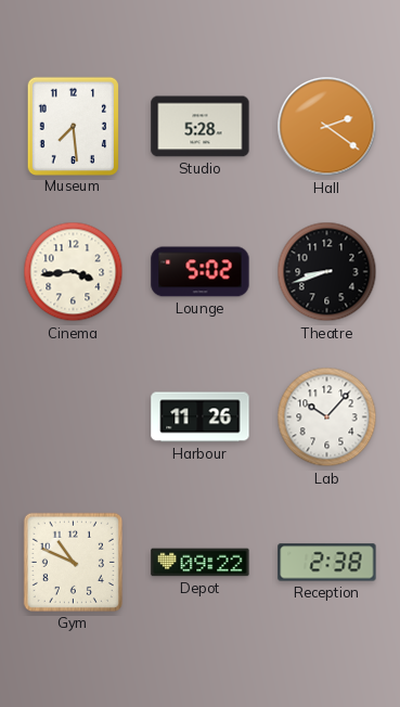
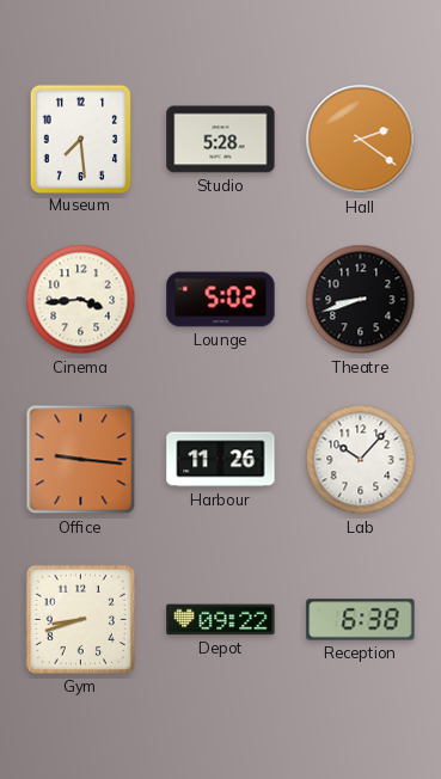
Office: none -> 9:16
Gym: 10:49 -> 8:42
Reception: 2:38 -> 6:38
